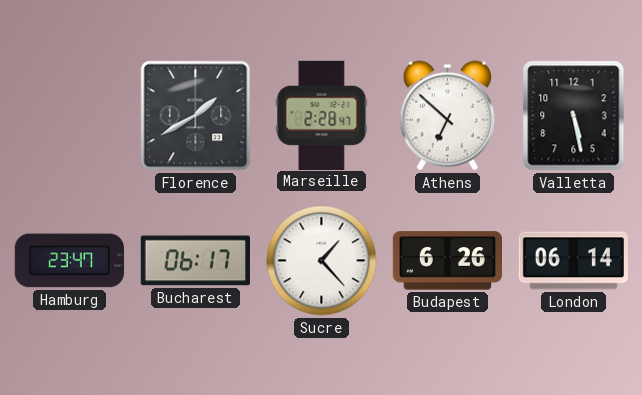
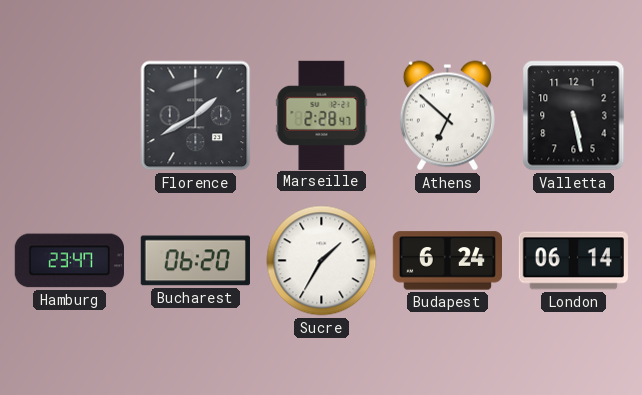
Bucharest: 06:17 -> 06:20
Sucre: 1:23 -> 1:35
Budapest: 6:26 -> 6:24
